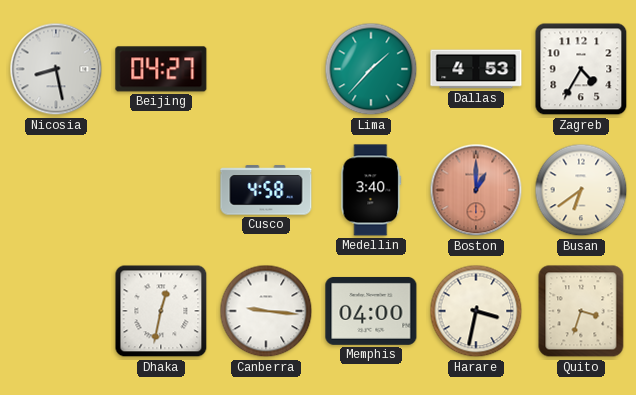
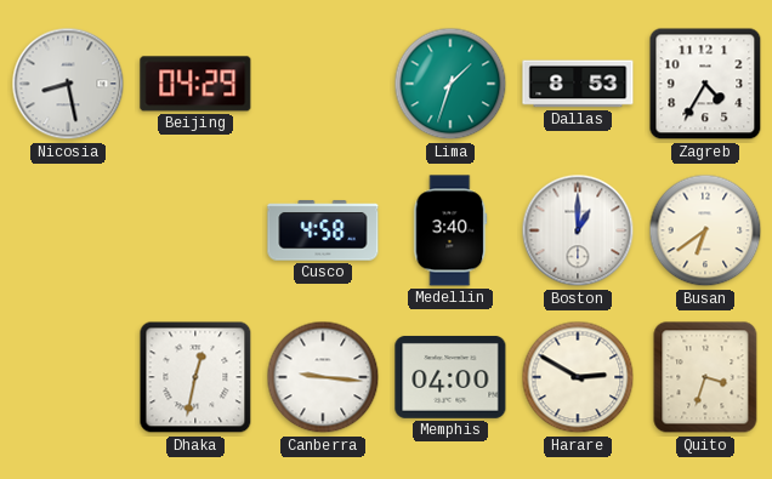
Beijing: 04:27 -> 04:29
Lima: 1:37 -> 1:33
Dallas: 4:53 -> 8:53
Boston dial: salmon -> white
Harare: 3:32 -> 2:50
